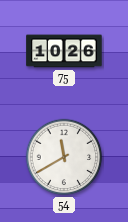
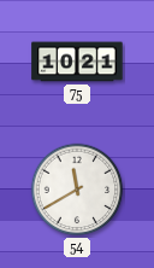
75: 10:26 -> 10:21
